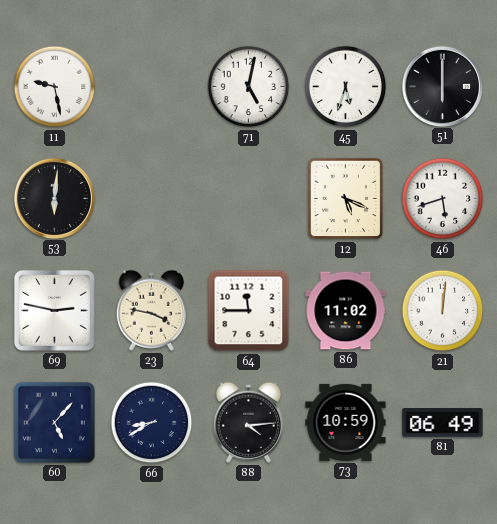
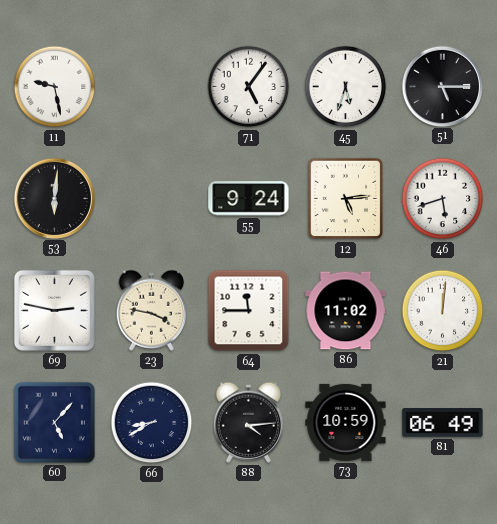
71: 5:02 -> 5:06
51: 6:00 -> 5:15
55: none -> 9:24
12: 5:19 -> 5:14
